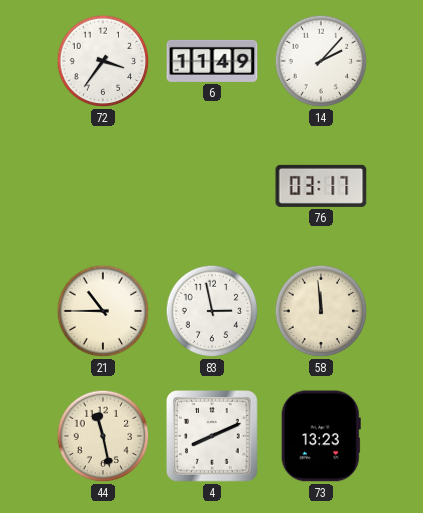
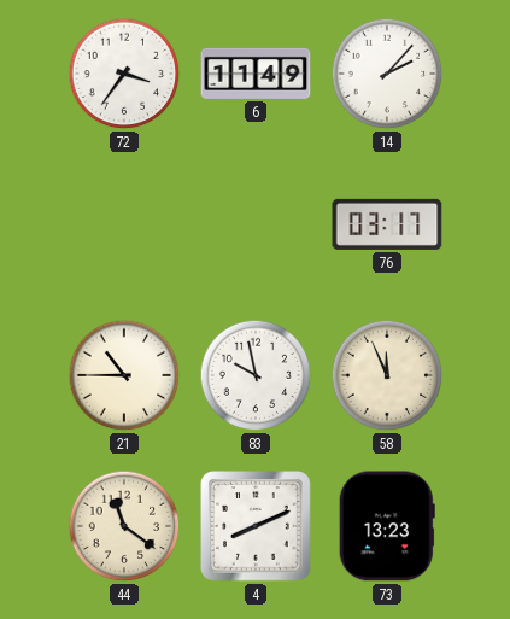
83: 2:58 -> 9:58
58: 11:59 -> 11:56
44: 11:28 -> 11:21
